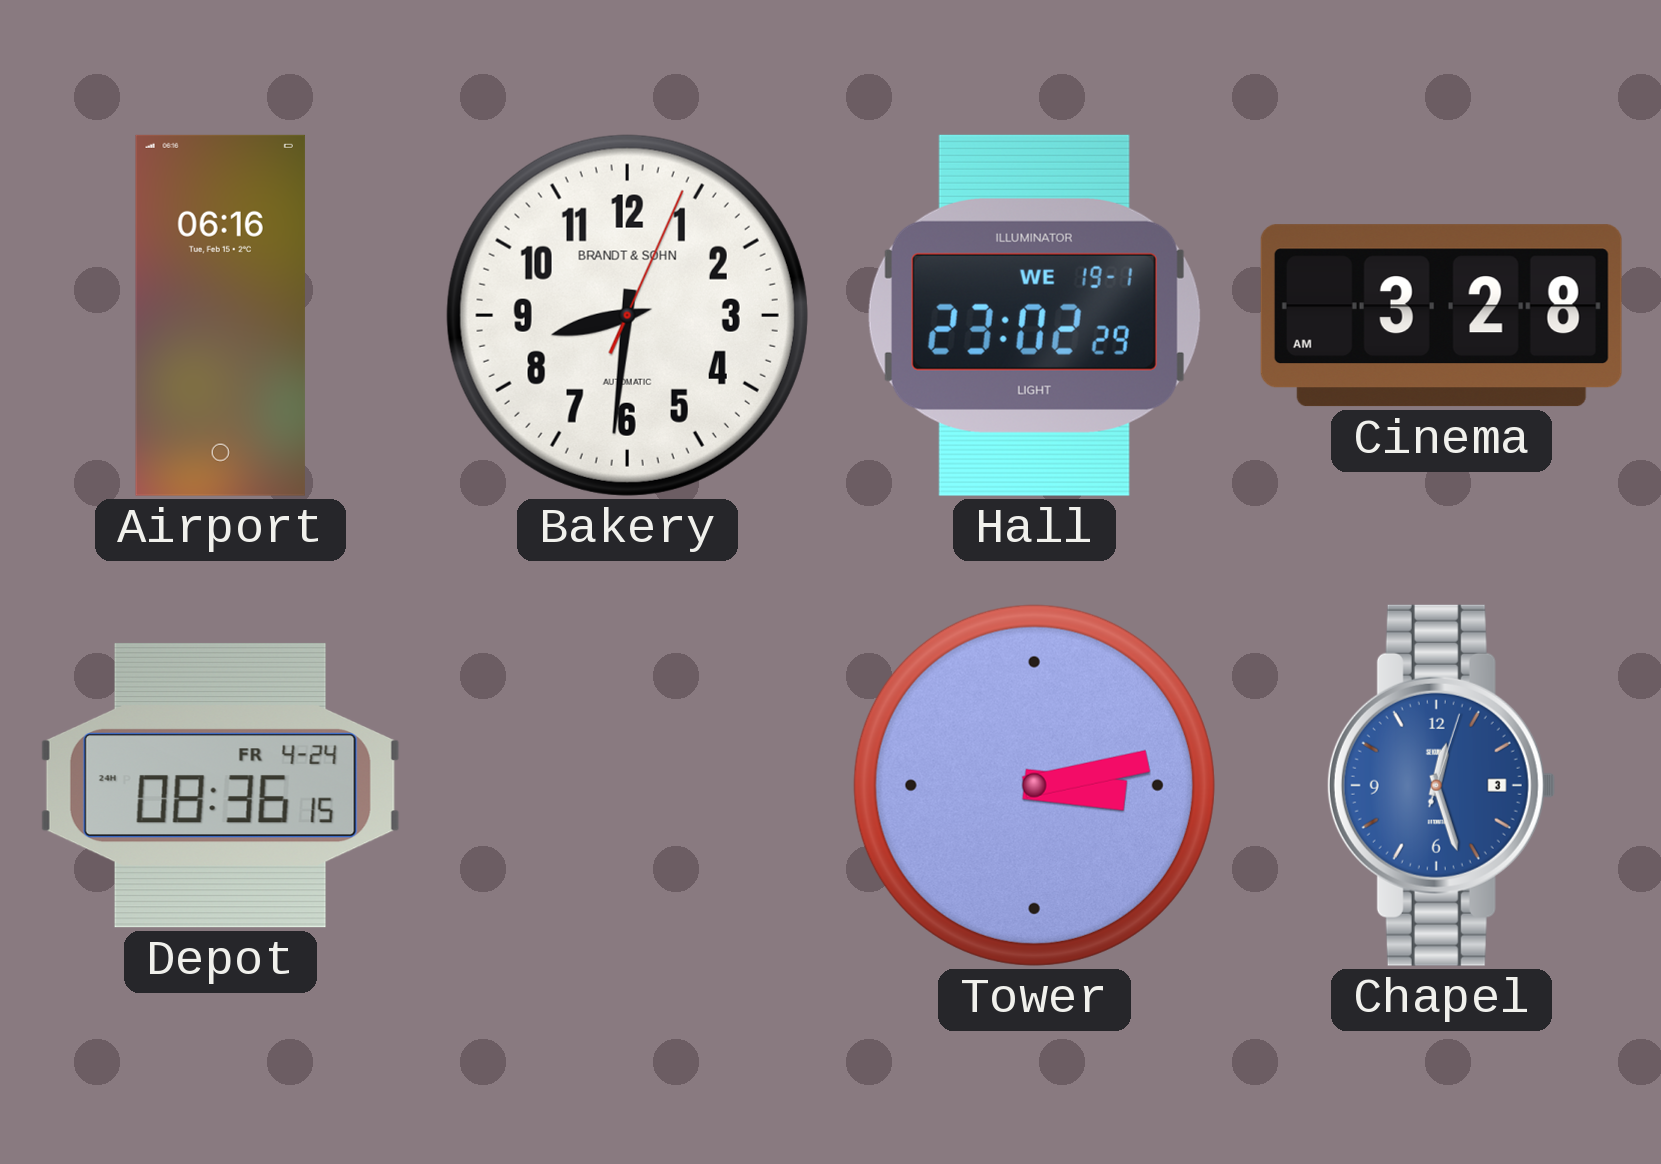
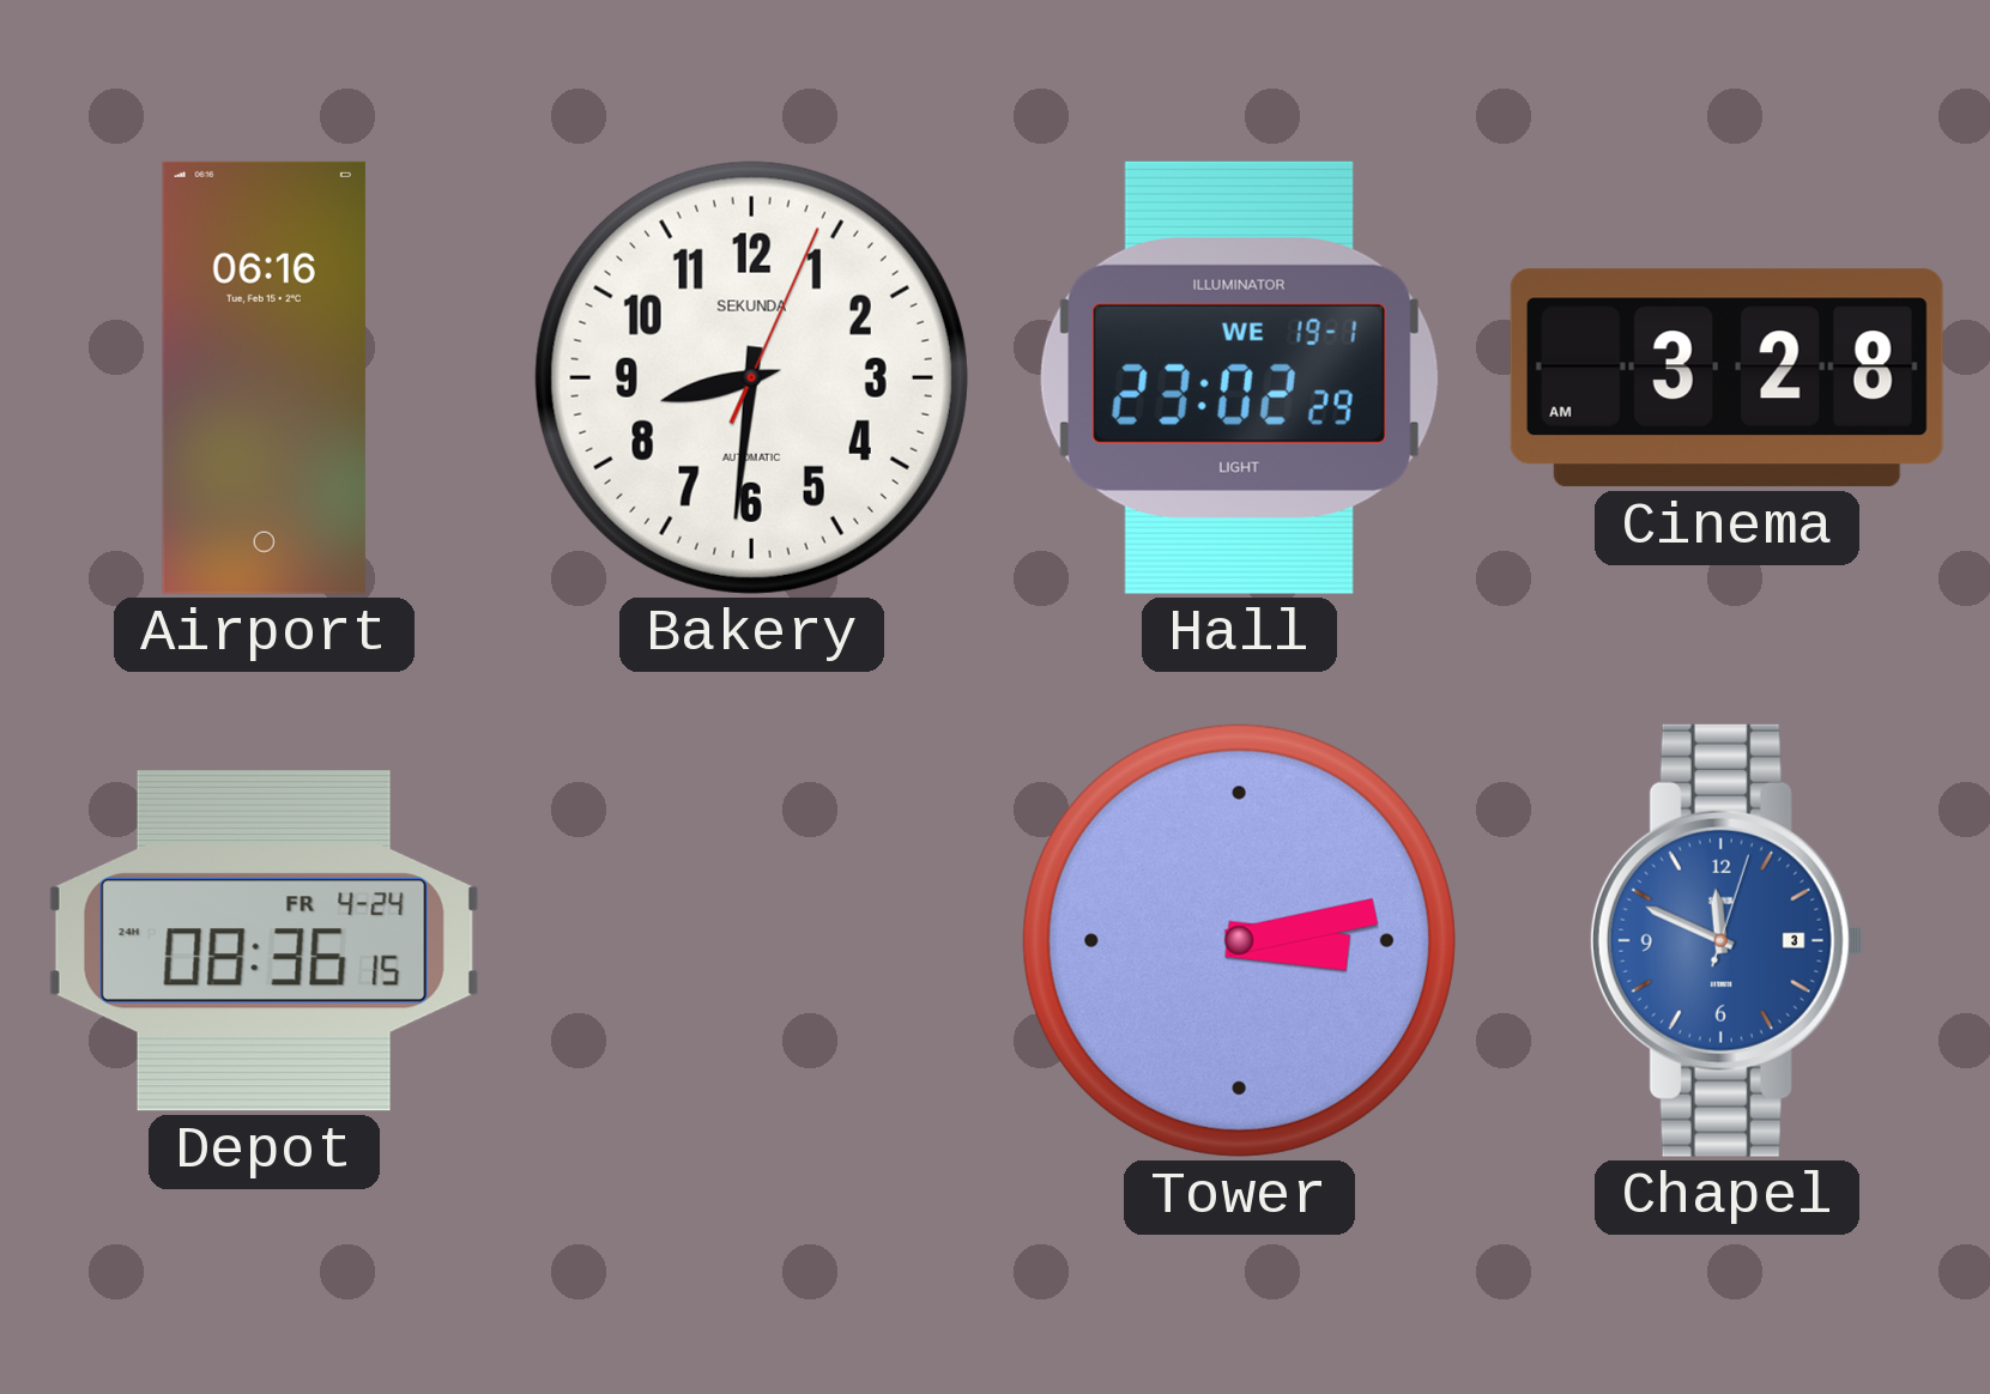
Bakery brand: BRANDT & SOHN -> SEKUNDA
Chapel: 12:27 -> 11:49
